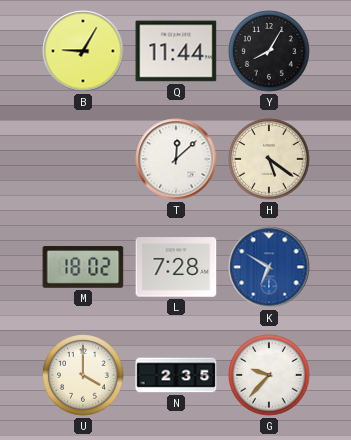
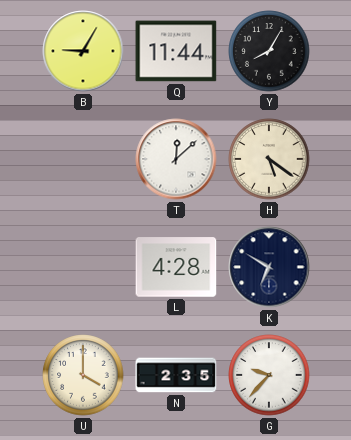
M: 18:02 -> none
L: 7:28 -> 4:28
K dial: blue -> navy
